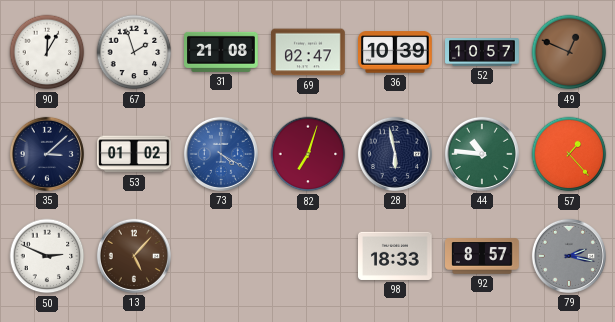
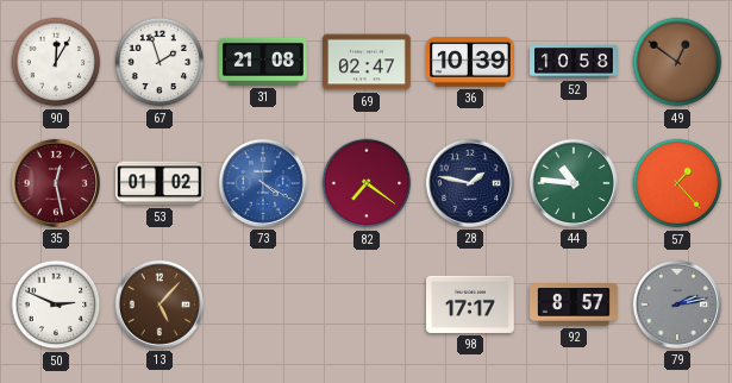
52: 10:57 -> 10:58
49: 12:49 -> 12:51
35: 3:08 -> 12:28
35 dial: navy -> burgundy
82: 7:03 -> 7:21
28: 5:58 -> 1:47
98: 18:33 -> 17:17
79: 2:17 -> 2:13
